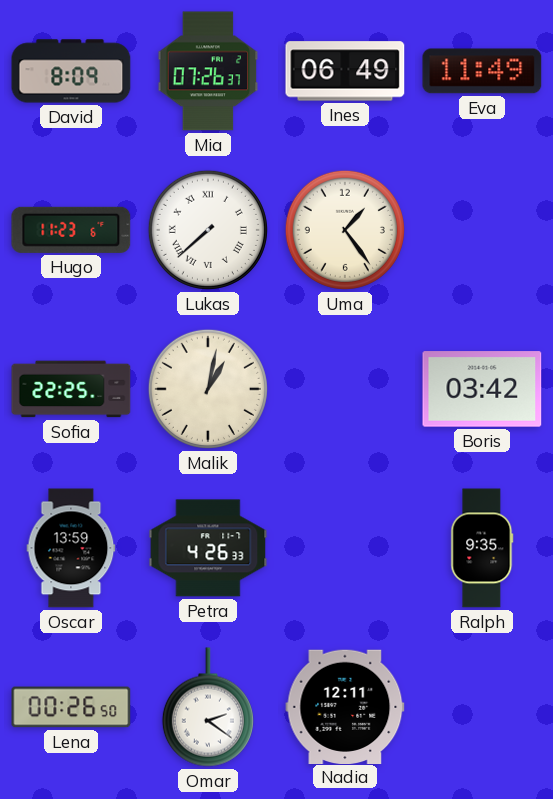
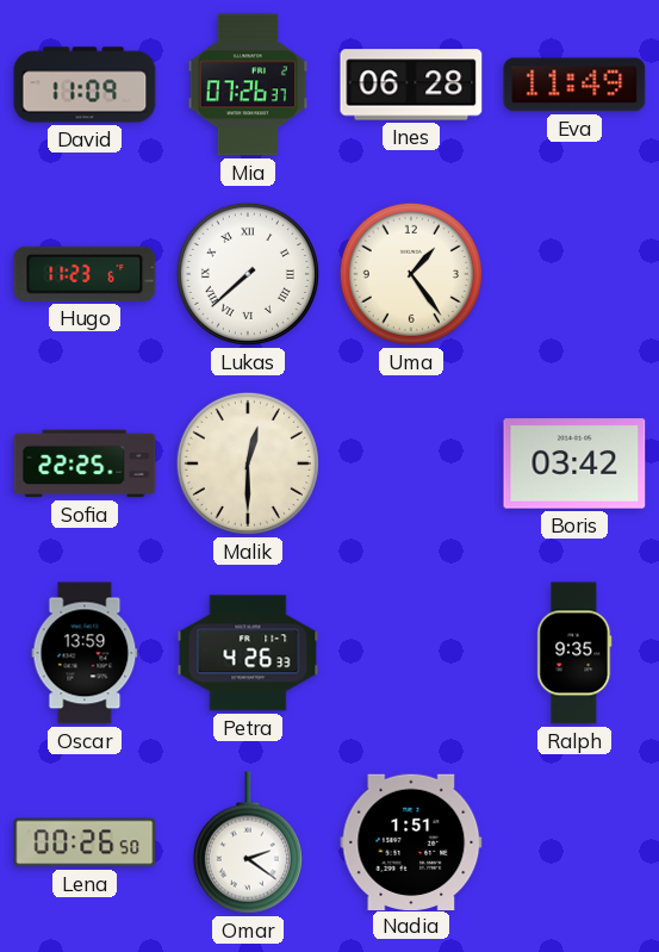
David: 8:09 -> 11:09
Ines: 06:49 -> 06:28
Malik: 1:02 -> 12:30
Nadia: 12:11 -> 1:51
